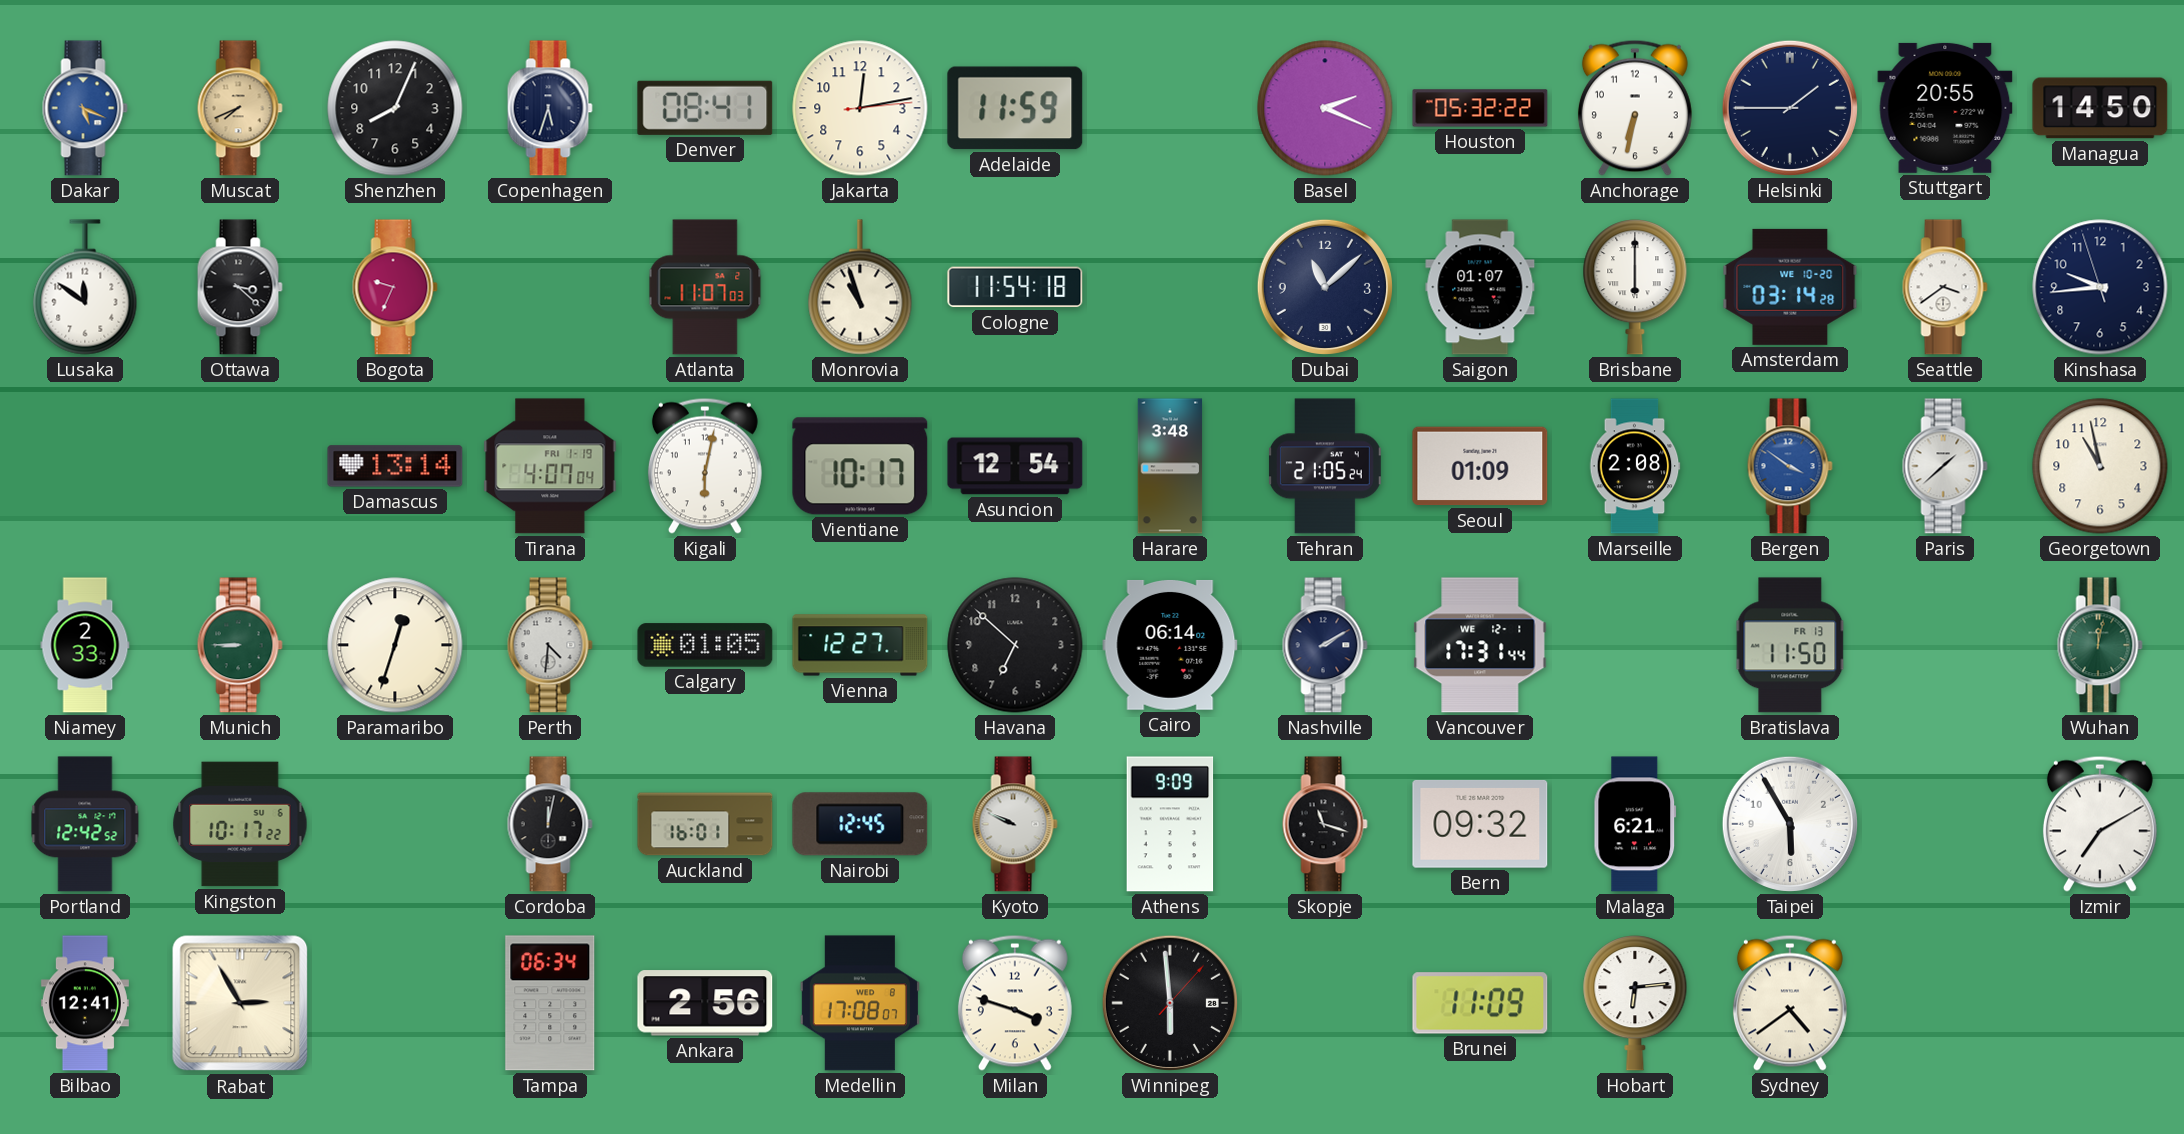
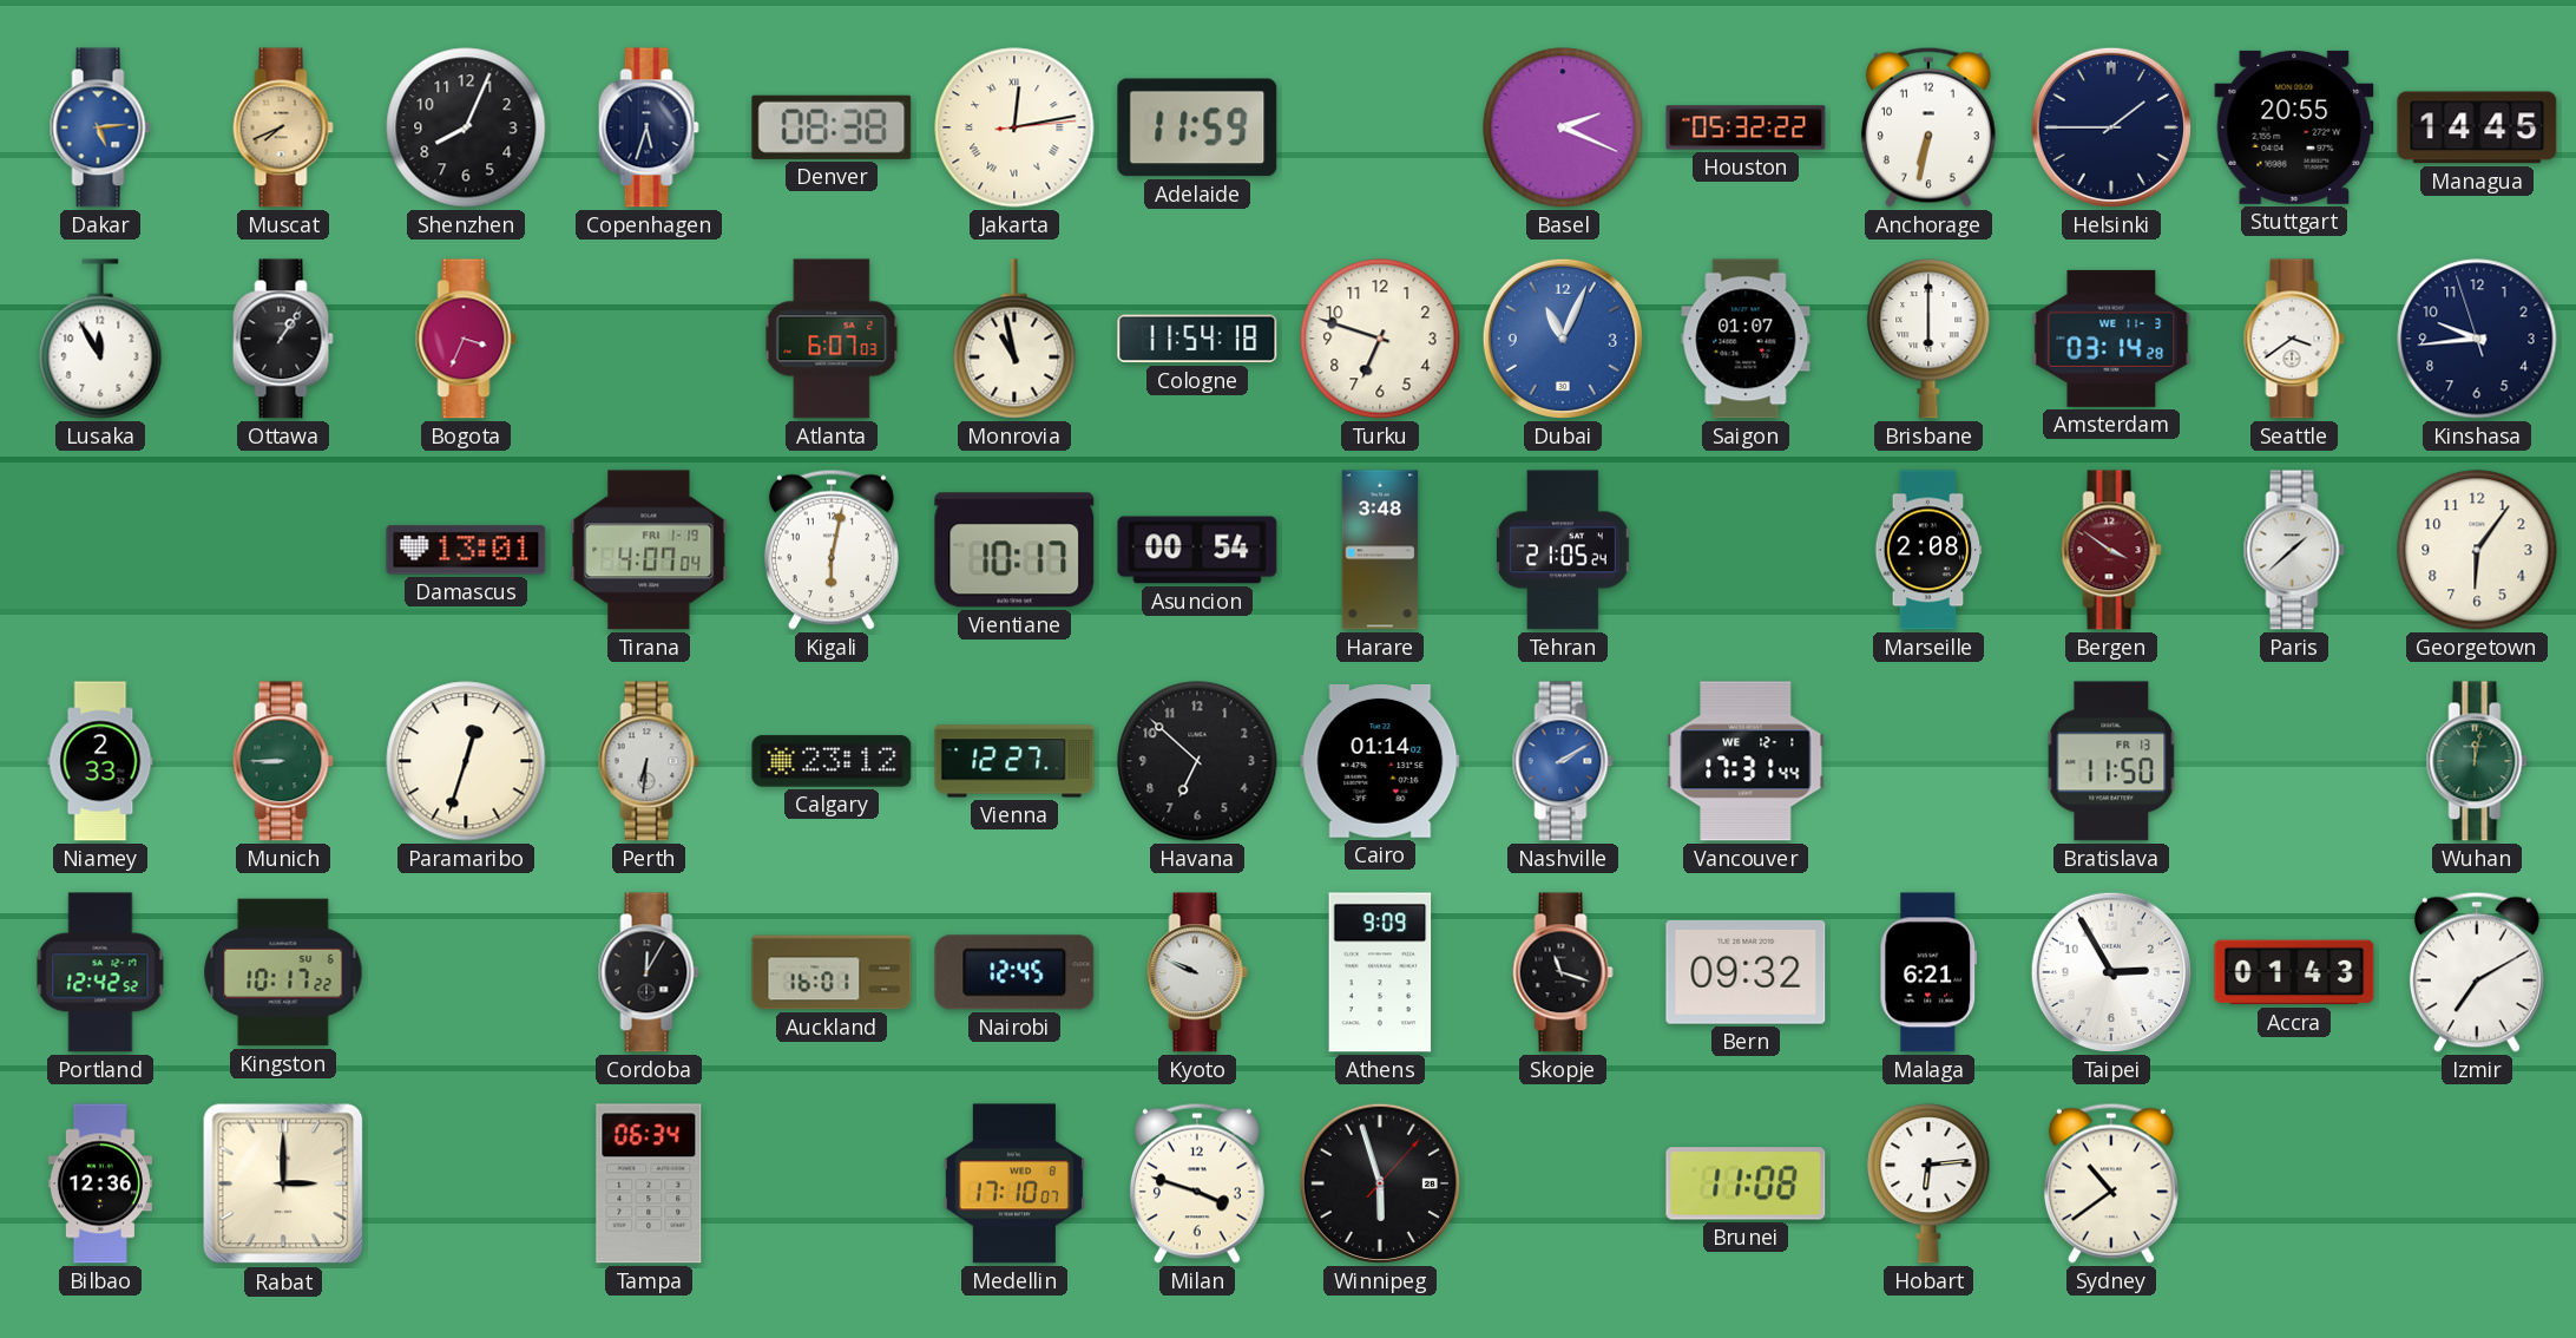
Dakar: 5:19 -> 5:14
Denver: 08:41 -> 08:38
Jakarta numerals: Arabic -> Roman
Managua: 14:50 -> 14:45
Lusaka: 11:51 -> 11:55
Ottawa: 3:22 -> 1:06
Bogota: 9:34 -> 3:34
Atlanta: 11:07 -> 6:07
Monrovia: 10:57 -> 10:58
Turku: none -> 6:48
Dubai: 11:08 -> 11:04
Dubai dial: navy -> blue
Amsterdam date: WE 10-20 -> WE 11-3
Damascus: 13:14 -> 13:01
Asuncion: 12:54 -> 00:54
Seoul: 01:09 -> none
Bergen dial: blue -> burgundy
Georgetown: 10:58 -> 6:06
Perth: 4:31 -> 6:31
Calgary: 01:05 -> 23:12
Cairo: 06:14 -> 01:14
Nashville dial: navy -> blue
Cordoba: 12:02 -> 12:05
Taipei: 5:55 -> 2:55
Accra: none -> 01:43
Bilbao: 12:41 -> 12:36
Rabat: 2:55 -> 3:00
Ankara: 2:56 -> none
Medellin: 17:08 -> 17:10
Winnipeg: 5:59 -> 5:57
Brunei: 11:09 -> 11:08
Sydney: 4:39 -> 10:39
